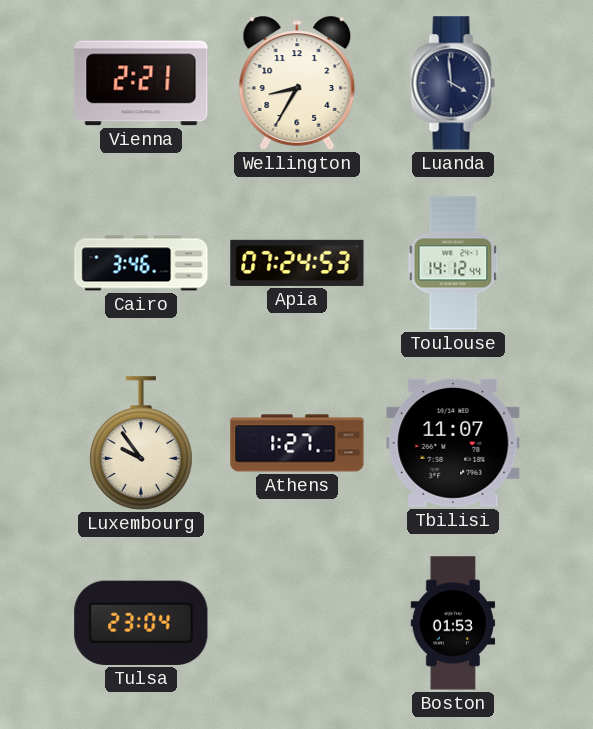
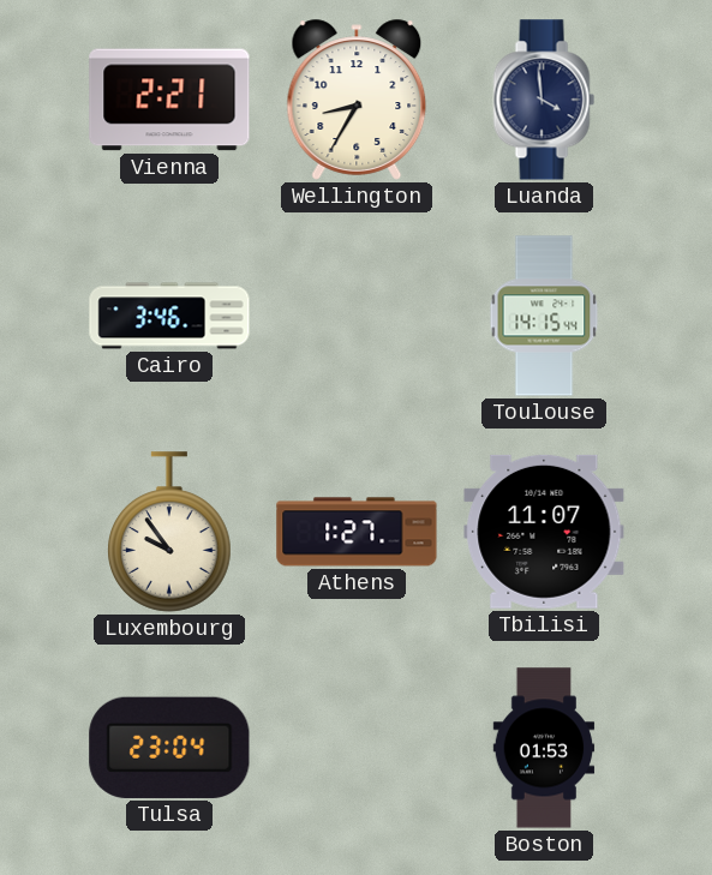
Apia: 07:24 -> none
Toulouse: 14:12 -> 14:15
